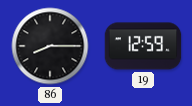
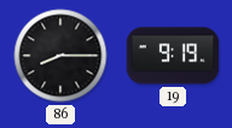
19: 12:59 -> 9:19
